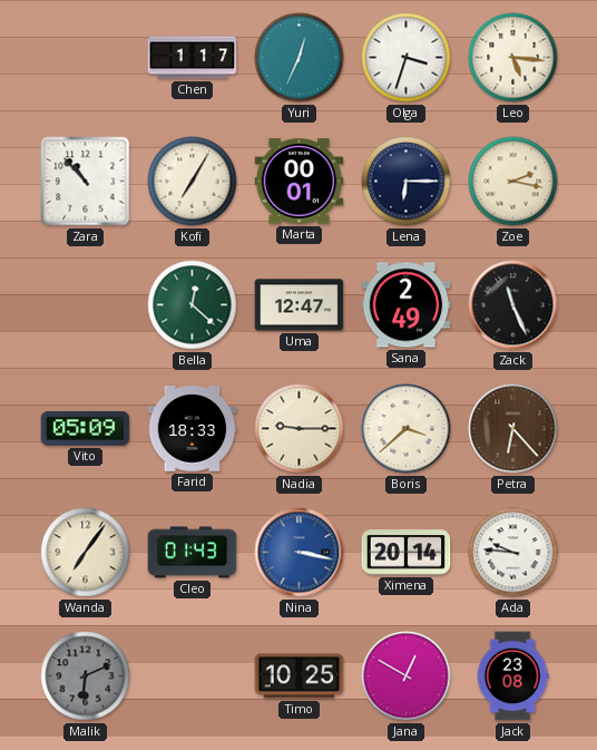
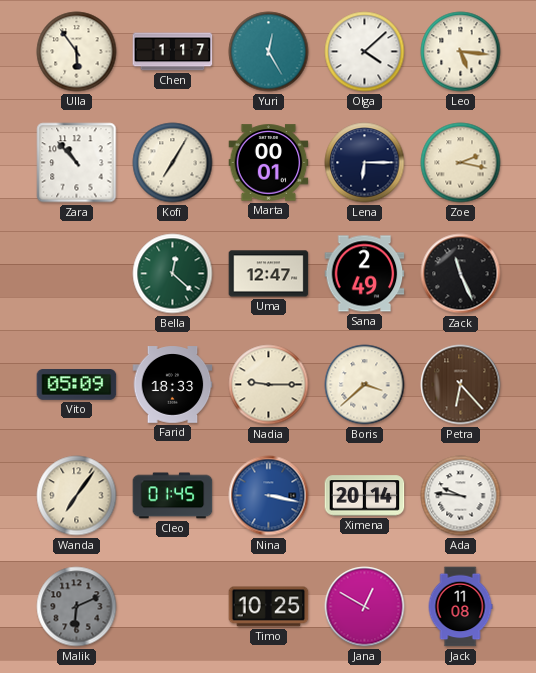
Ulla: none -> 5:54
Yuri: 12:34 -> 12:25
Olga: 3:33 -> 4:08
Cleo: 01:43 -> 01:45
Jack: 23:08 -> 11:08
